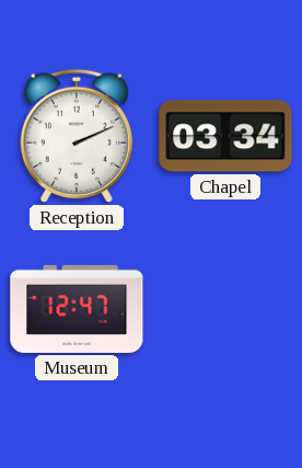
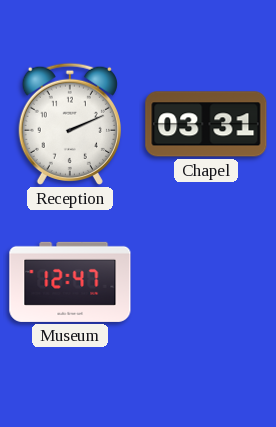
Chapel: 03:34 -> 03:31
